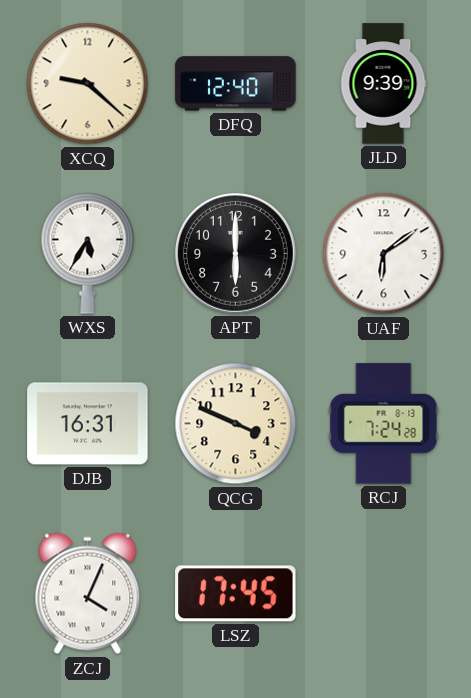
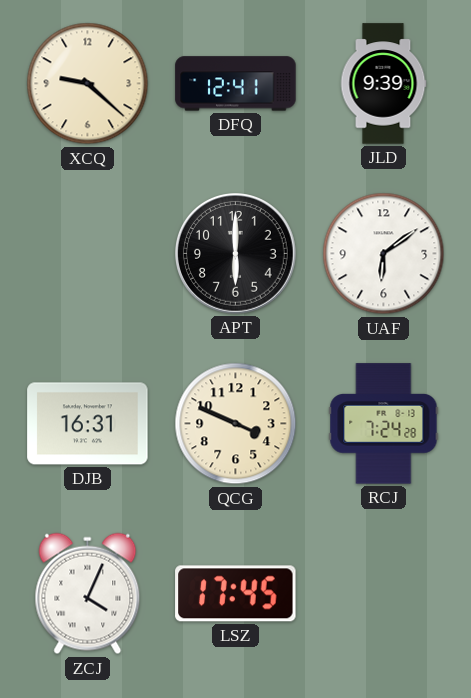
DFQ: 12:40 -> 12:41
WXS: 5:35 -> none
